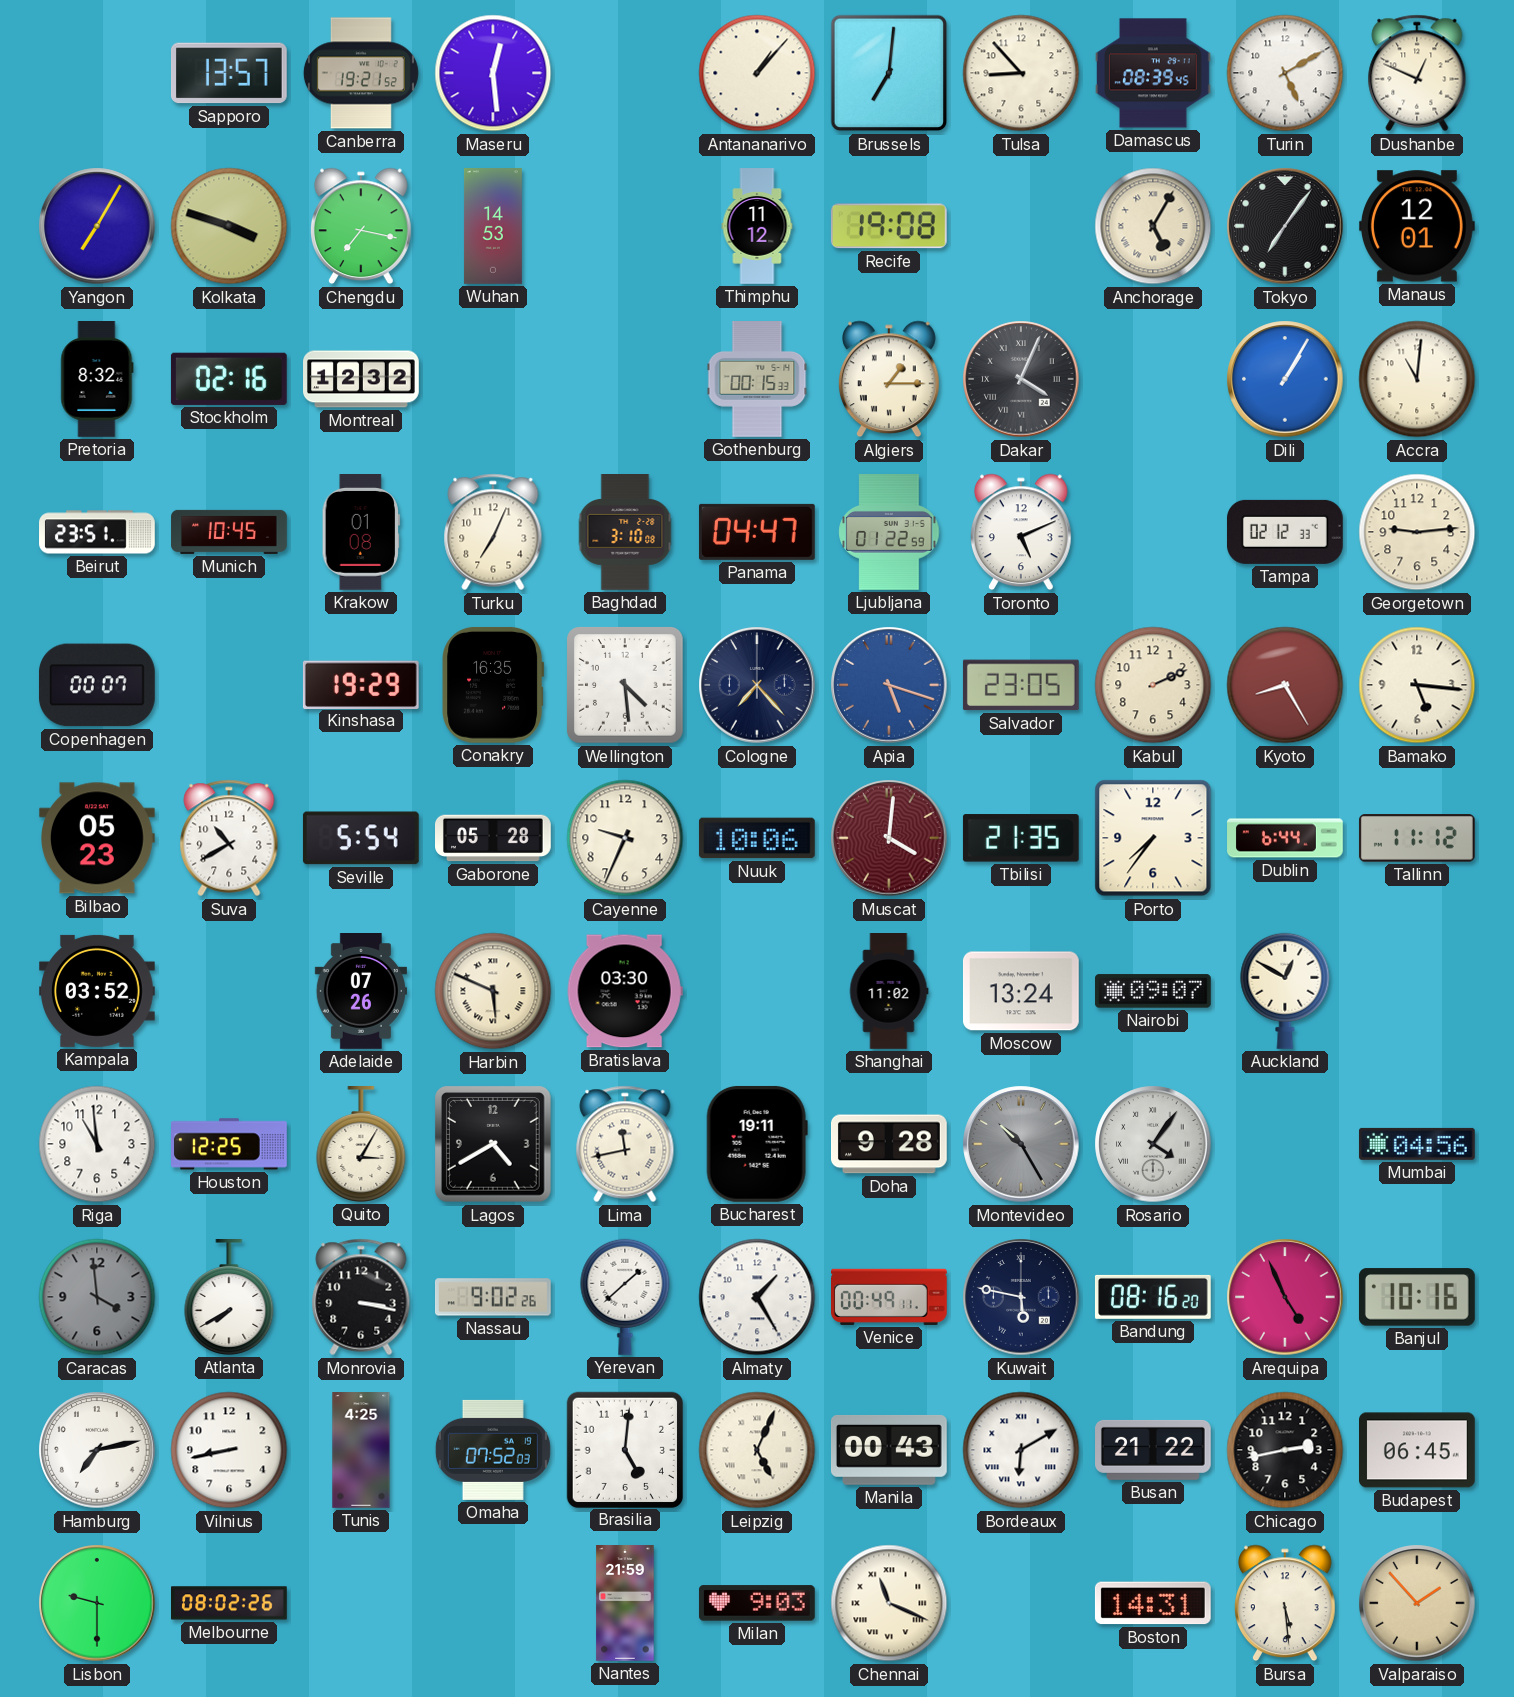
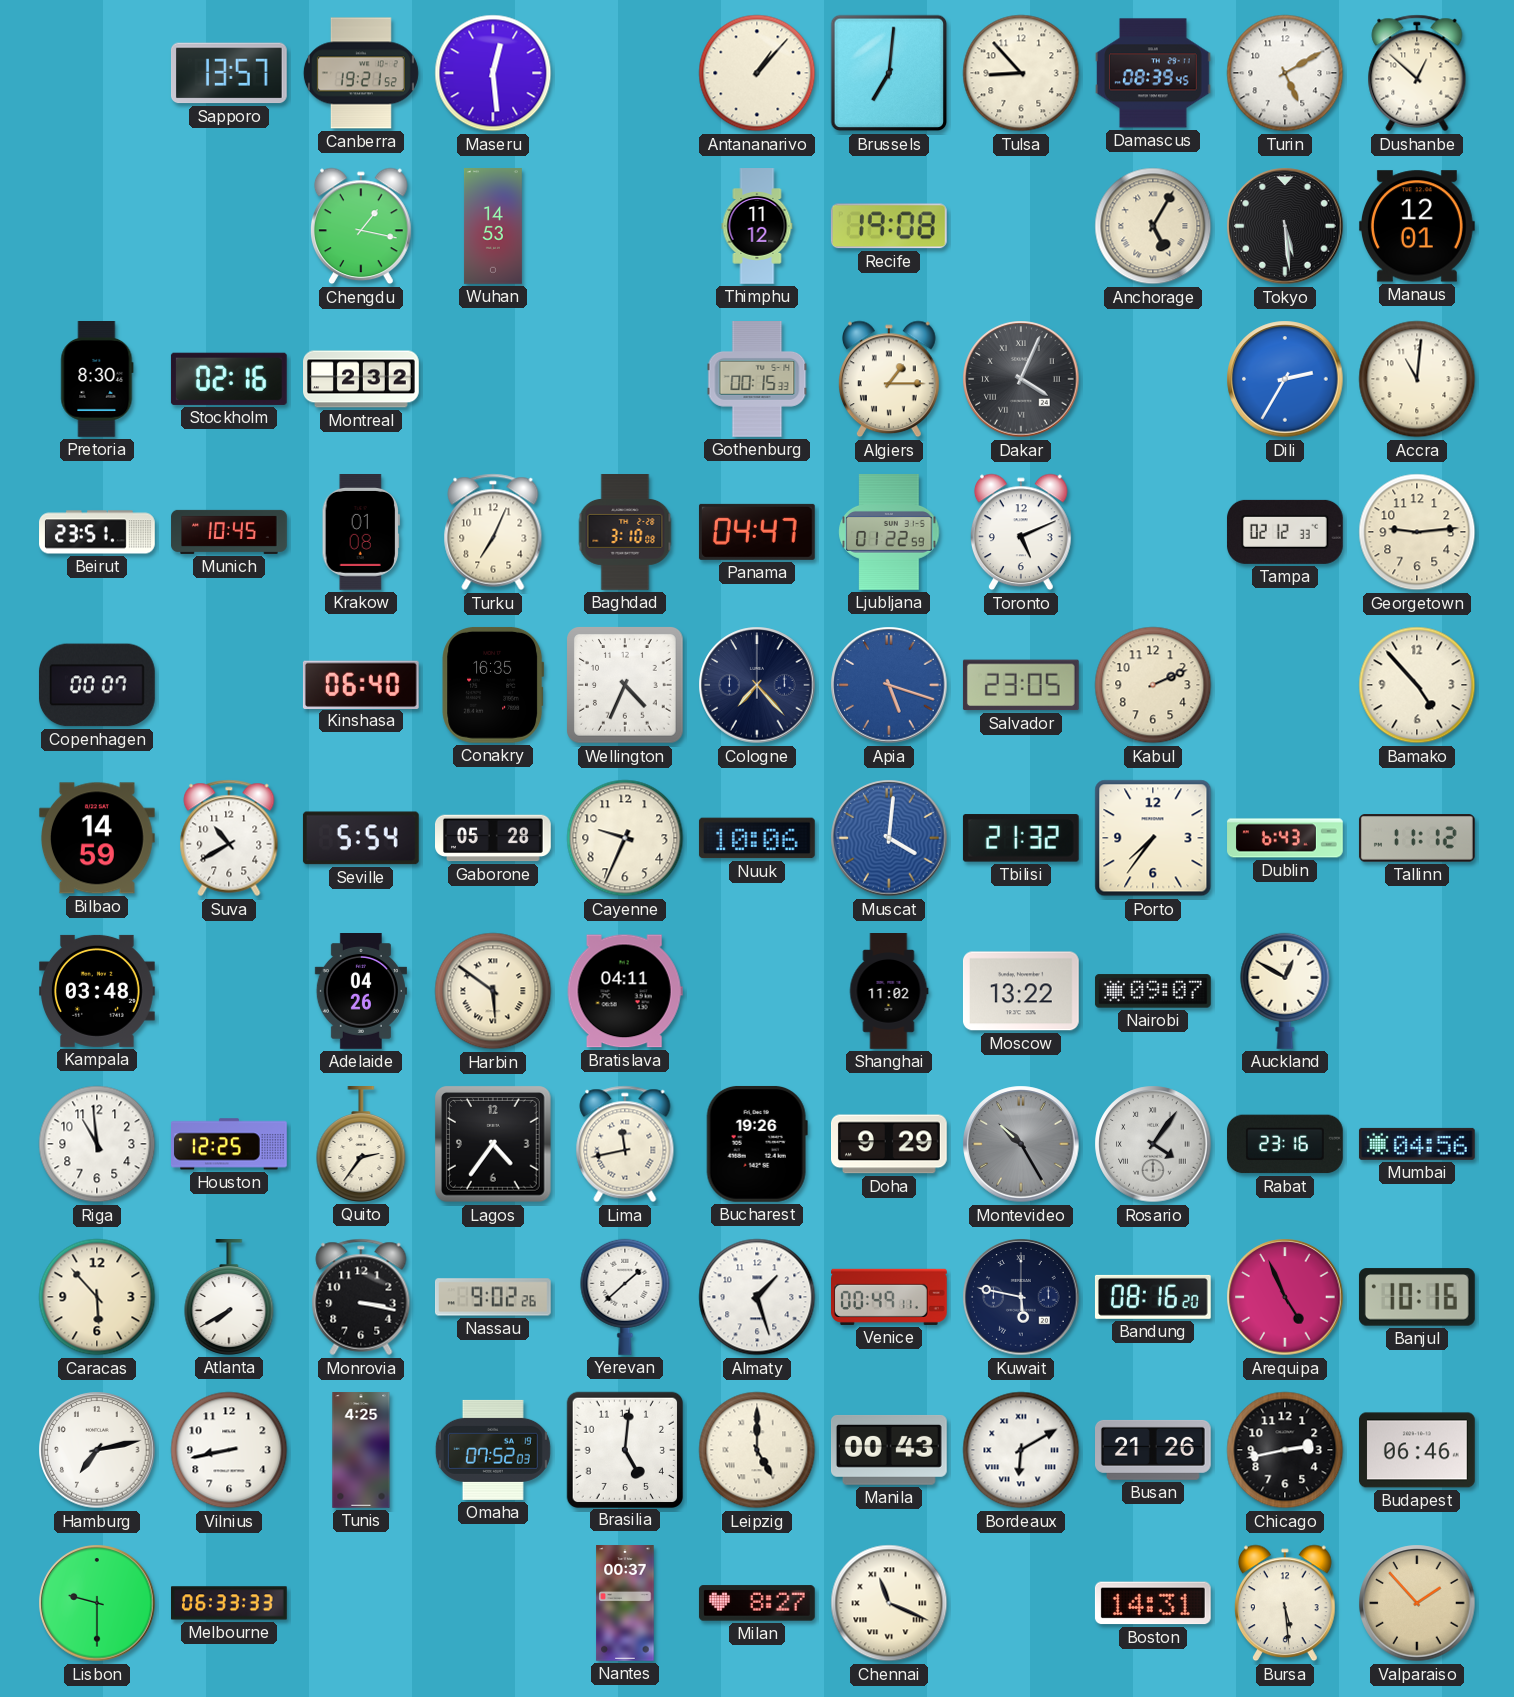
Dushanbe: 12:49 -> 12:52
Yangon: 7:05 -> none
Kolkata: 3:48 -> none
Chengdu: 7:17 -> 1:17
Tokyo: 7:06 -> 5:29
Pretoria: 8:32 -> 8:30
Montreal: 12:32 -> 2:32
Dili: 1:05 -> 2:35
Kinshasa: 19:29 -> 06:40
Wellington: 4:29 -> 4:34
Kyoto: 8:25 -> none
Bamako: 5:16 -> 4:53
Bilbao: 05:23 -> 14:59
Muscat dial: burgundy -> blue
Tbilisi: 21:35 -> 21:32
Dublin: 6:44 -> 6:43
Kampala: 03:52 -> 03:48
Adelaide: 07:26 -> 04:26
Harbin: 5:49 -> 5:51
Bratislava: 03:30 -> 04:11
Moscow: 13:24 -> 13:22
Quito: 3:05 -> 2:36
Lagos: 4:40 -> 4:36
Bucharest: 19:11 -> 19:26
Doha: 9:28 -> 9:29
Rabat: none -> 23:16
Caracas: 3:59 -> 5:53
Caracas dial: grey -> cream
Almaty: 1:25 -> 1:27
Leipzig: 5:04 -> 5:00
Busan: 21:22 -> 21:26
Budapest: 06:45 -> 06:46
Melbourne: 08:02 -> 06:33
Nantes: 21:59 -> 00:37
Milan: 9:03 -> 8:27
